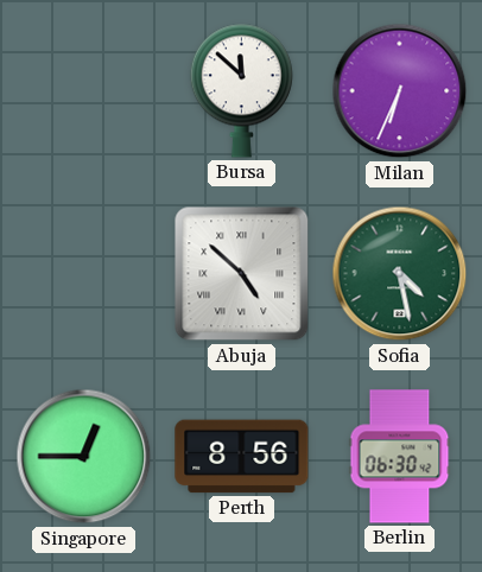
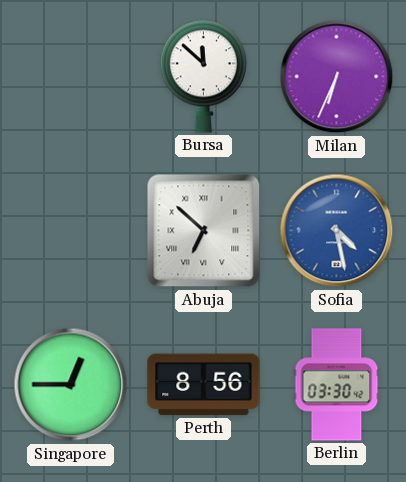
Abuja: 4:52 -> 6:52
Sofia dial: green -> blue
Berlin: 06:30 -> 03:30
